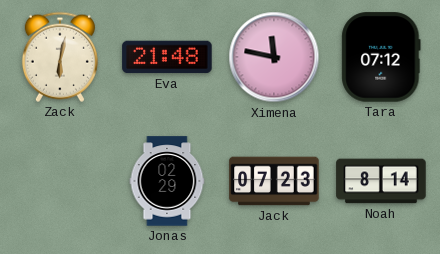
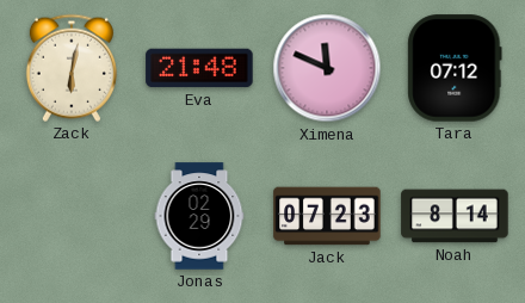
Ximena: 11:47 -> 11:49
